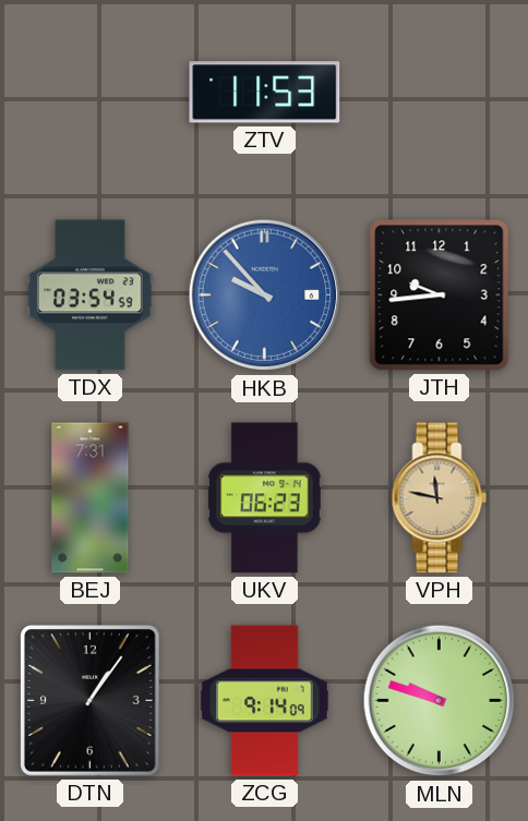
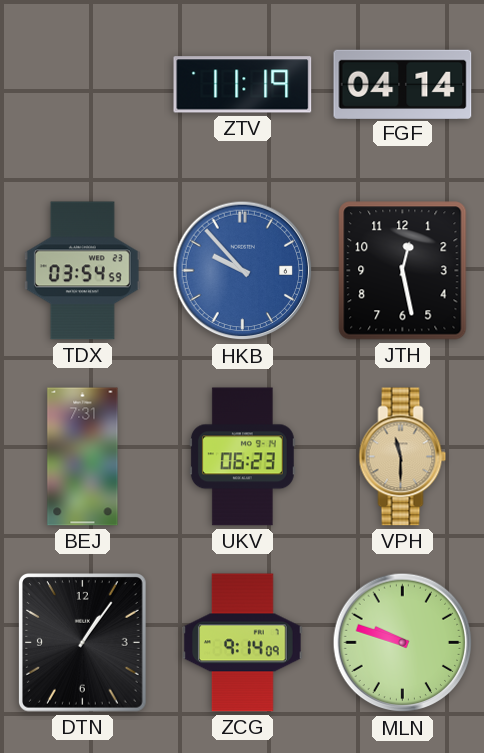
ZTV: 11:53 -> 11:19
FGF: none -> 04:14
JTH: 9:44 -> 12:28
VPH: 11:47 -> 11:30
